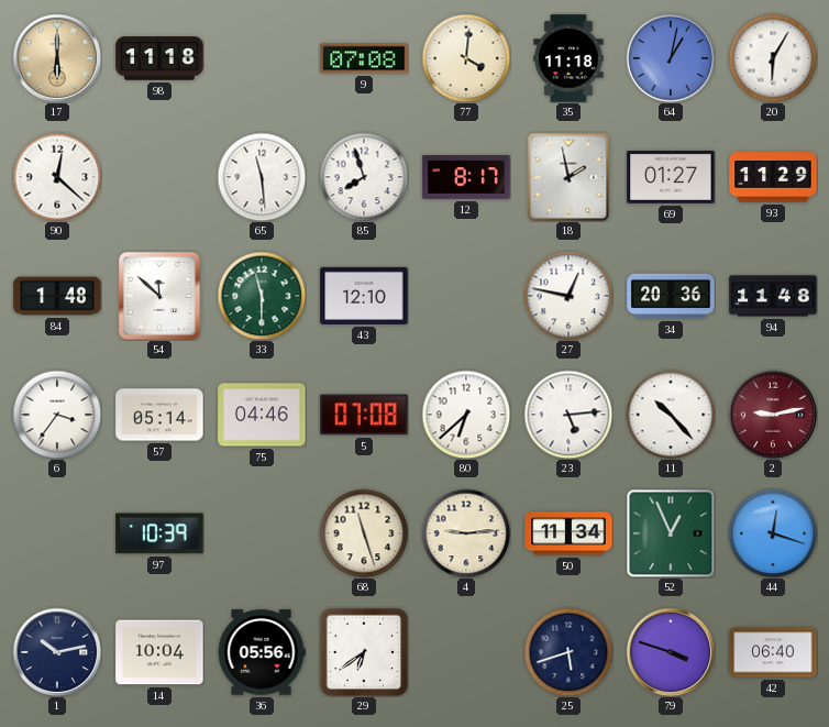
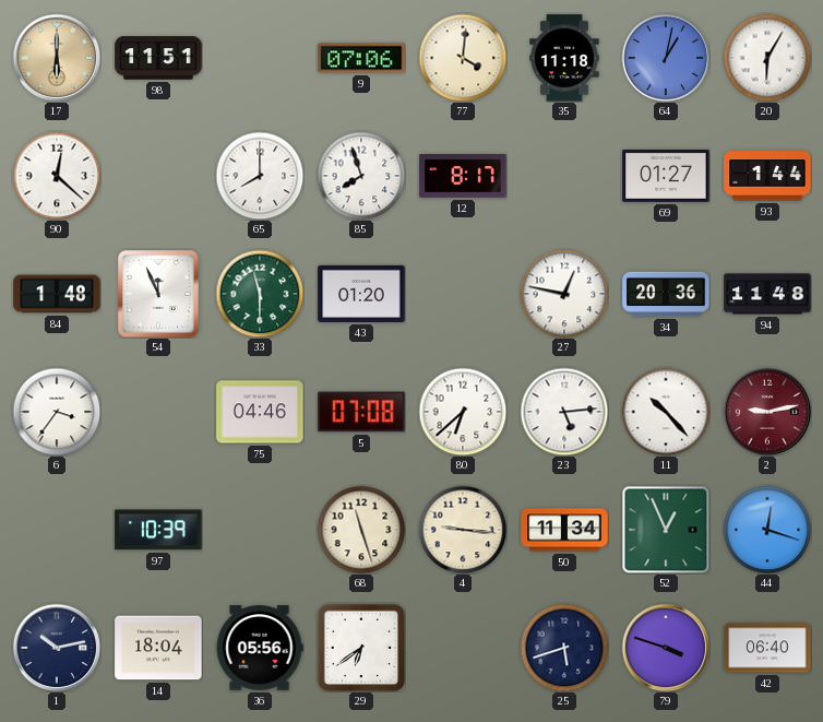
98: 11:18 -> 11:51
9: 07:08 -> 07:06
65: 11:29 -> 8:00
18: 1:58 -> none
93: 11:29 -> 1:44
54: 11:52 -> 11:56
43: 12:10 -> 01:20
57: 05:14 -> none
4: 9:14 -> 9:16
14: 10:04 -> 18:04
